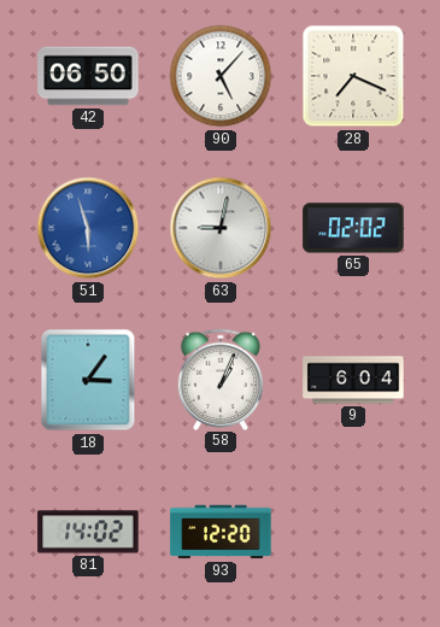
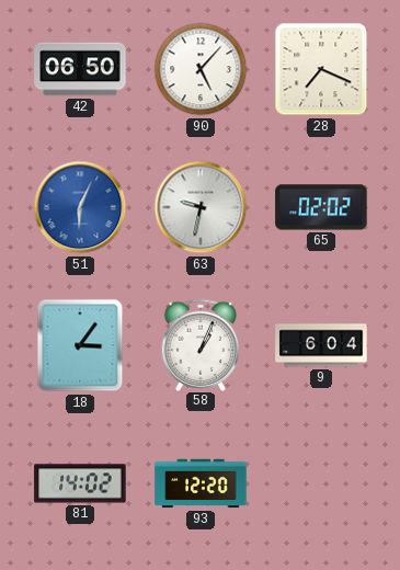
51: 5:57 -> 6:04
63: 9:02 -> 9:32
